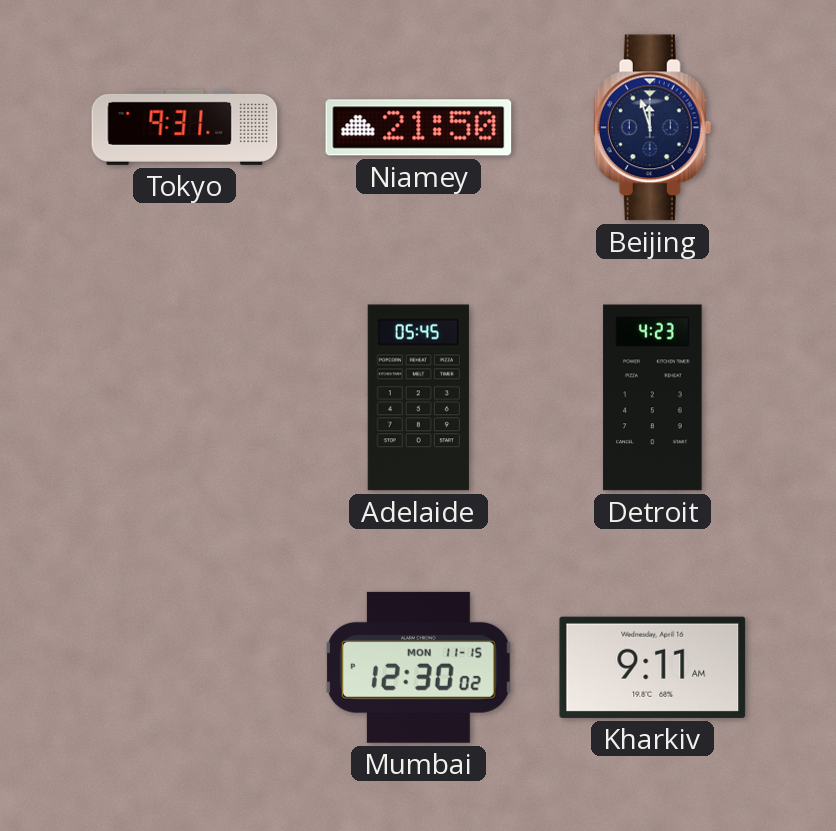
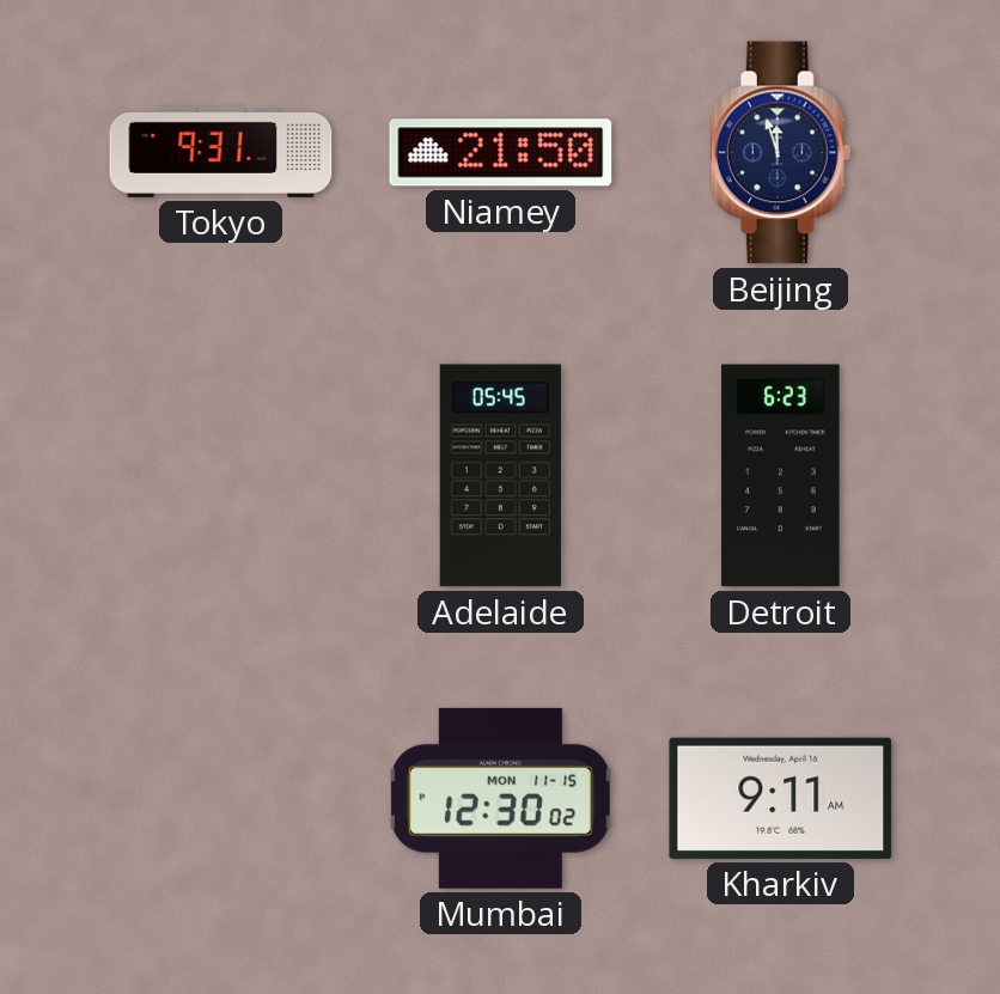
Detroit: 4:23 -> 6:23
